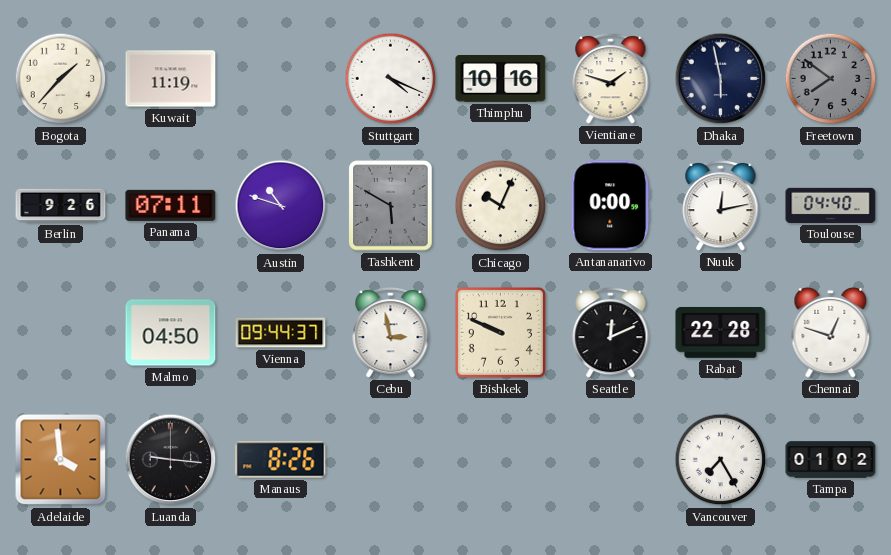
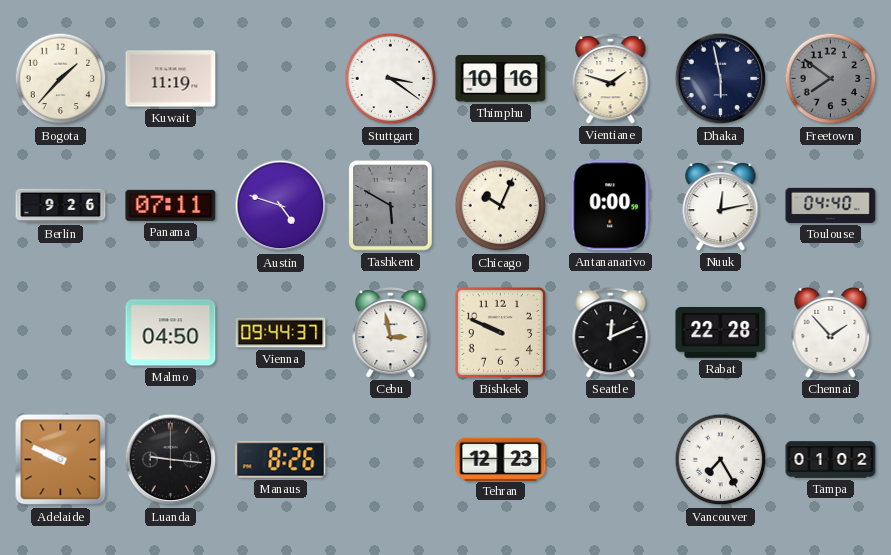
Stuttgart: 4:19 -> 3:21
Austin: 10:48 -> 4:48
Chennai: 12:48 -> 1:53
Adelaide: 3:59 -> 9:49
Tehran: none -> 12:23
